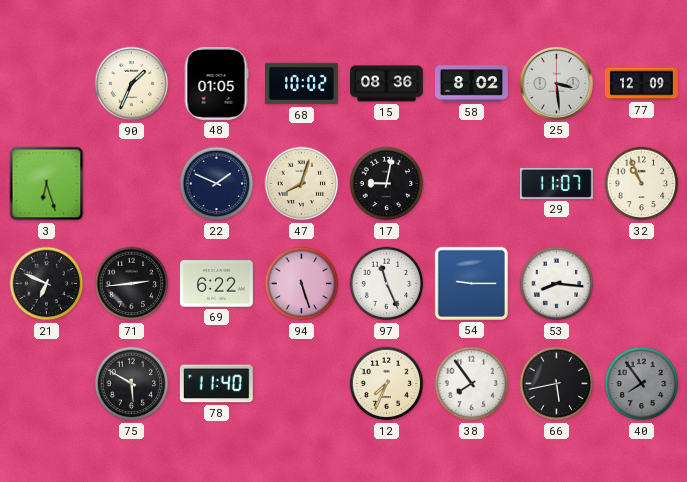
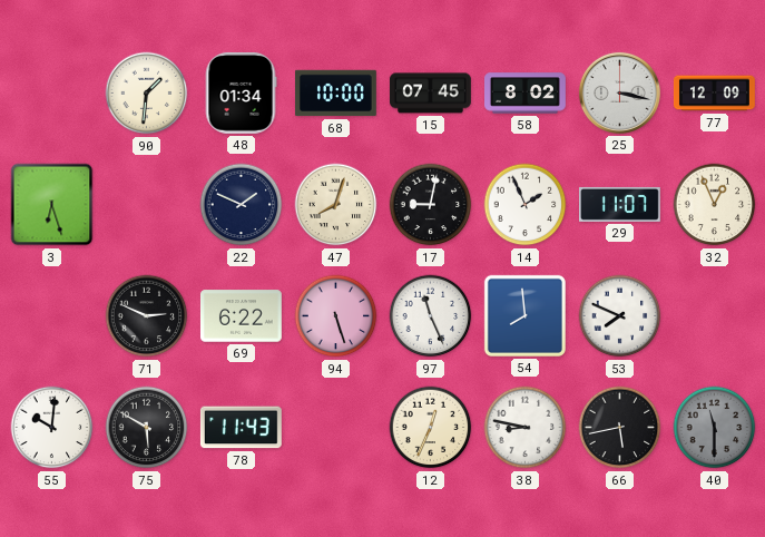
90: 1:34 -> 1:31
48: 01:05 -> 01:34
68: 10:02 -> 10:00
15: 08:36 -> 07:45
25: 3:29 -> 3:17
14: none -> 1:56
32: 10:56 -> 12:56
21: 6:49 -> none
71: 2:44 -> 2:49
54: 9:15 -> 7:59
53: 8:16 -> 7:49
55: none -> 10:01
78: 11:40 -> 11:43
12: 7:34 -> 12:34
38: 7:54 -> 8:47
40: 7:54 -> 11:30
